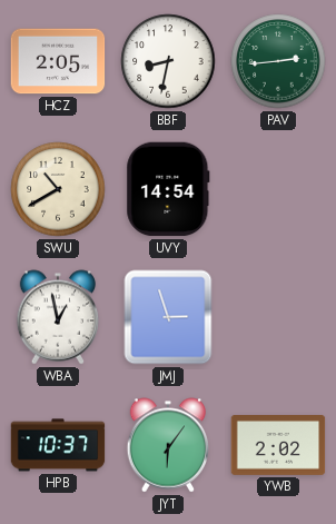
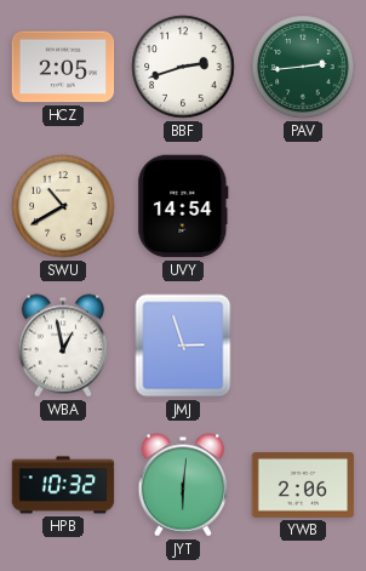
BBF: 8:32 -> 2:42
HPB: 10:37 -> 10:32
JYT: 6:06 -> 6:01
YWB: 2:02 -> 2:06
